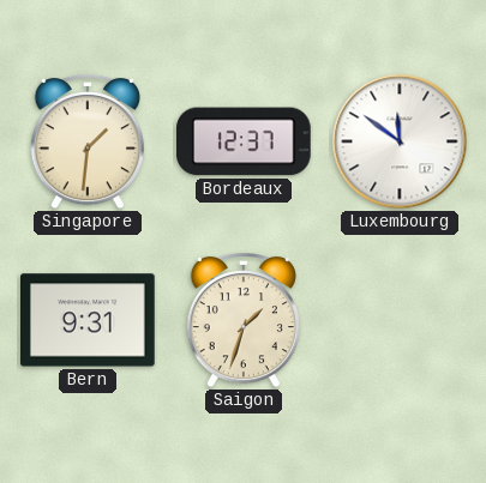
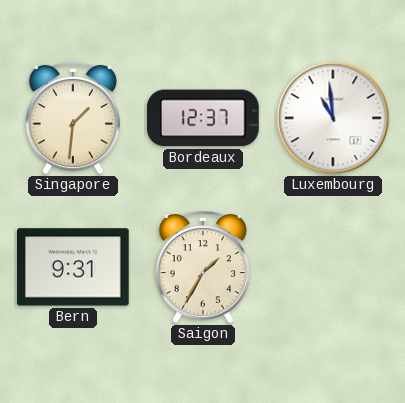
Luxembourg: 11:51 -> 10:59
Saigon: 1:33 -> 1:35
